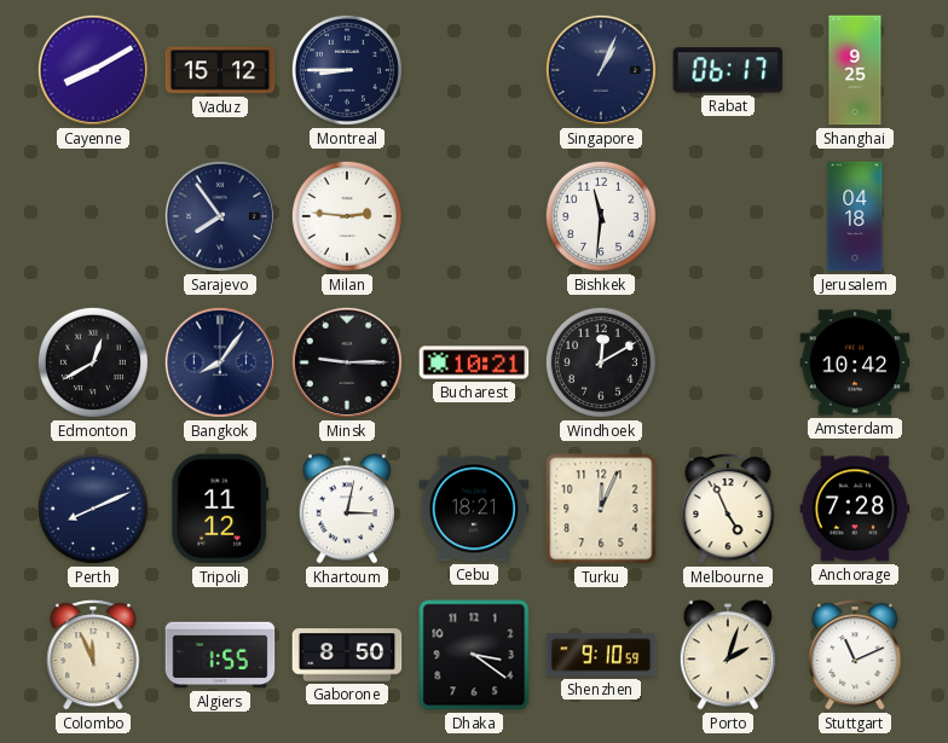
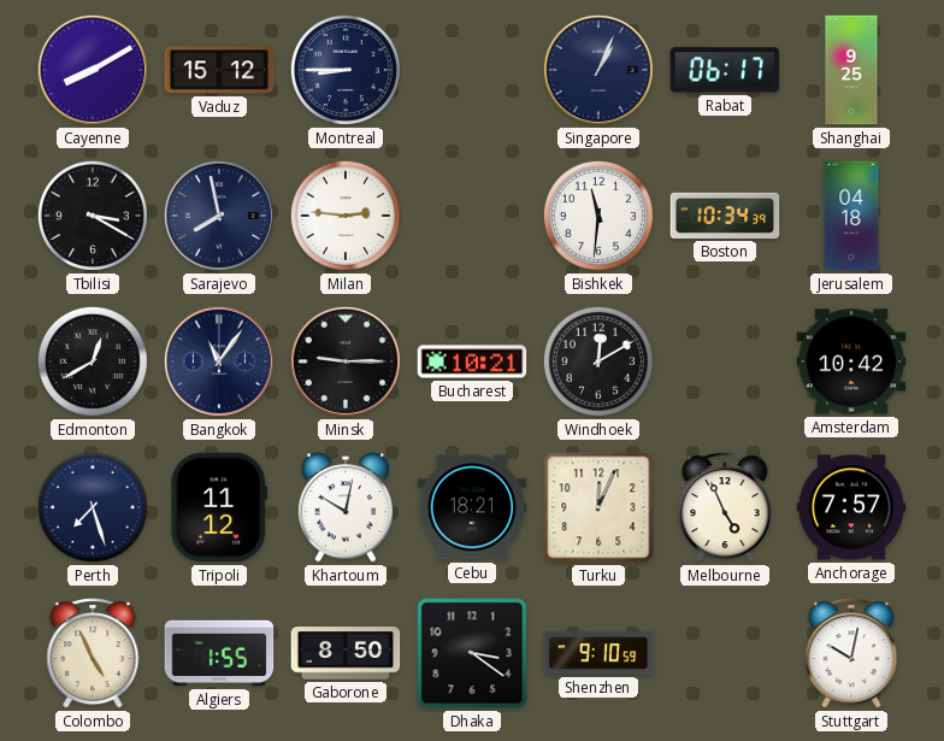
Tbilisi: none -> 3:20
Sarajevo: 7:54 -> 7:58
Boston: none -> 10:34
Bangkok: 8:06 -> 11:06
Perth: 8:11 -> 7:27
Khartoum: 3:02 -> 10:02
Anchorage: 7:28 -> 7:57
Colombo: 11:56 -> 4:56
Porto: 2:03 -> none
Stuttgart: 11:11 -> 10:02
